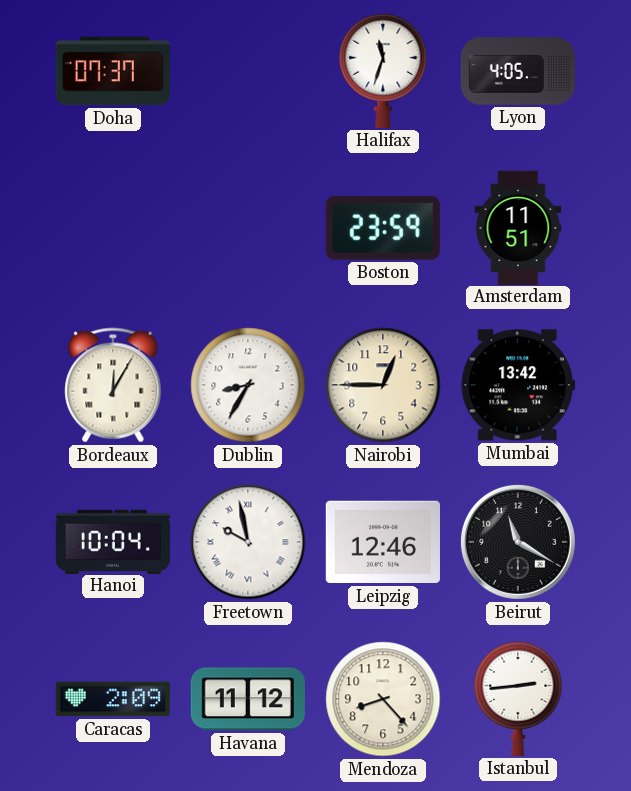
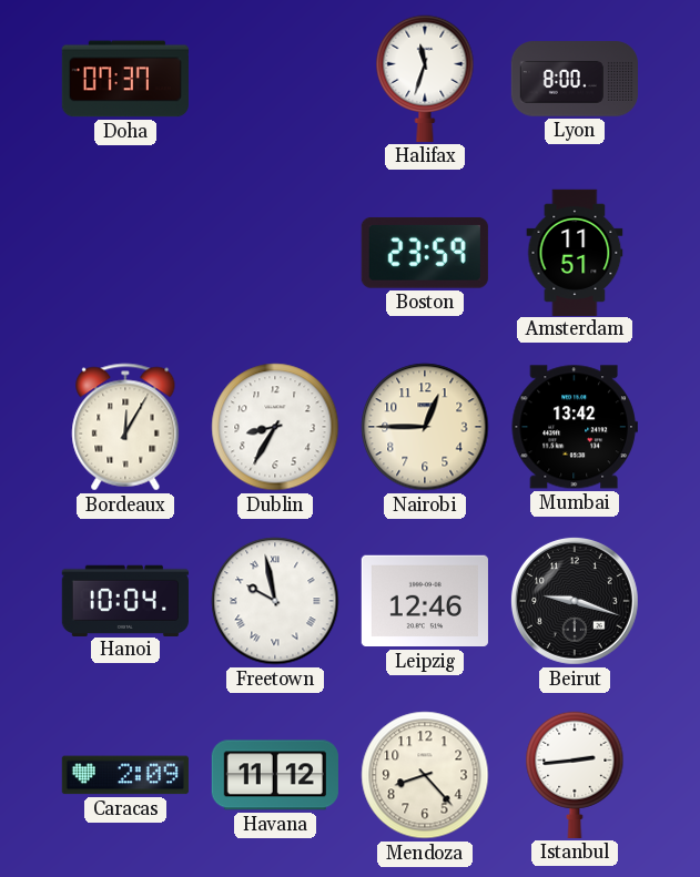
Lyon: 4:05 -> 8:00
Beirut: 11:20 -> 9:18
